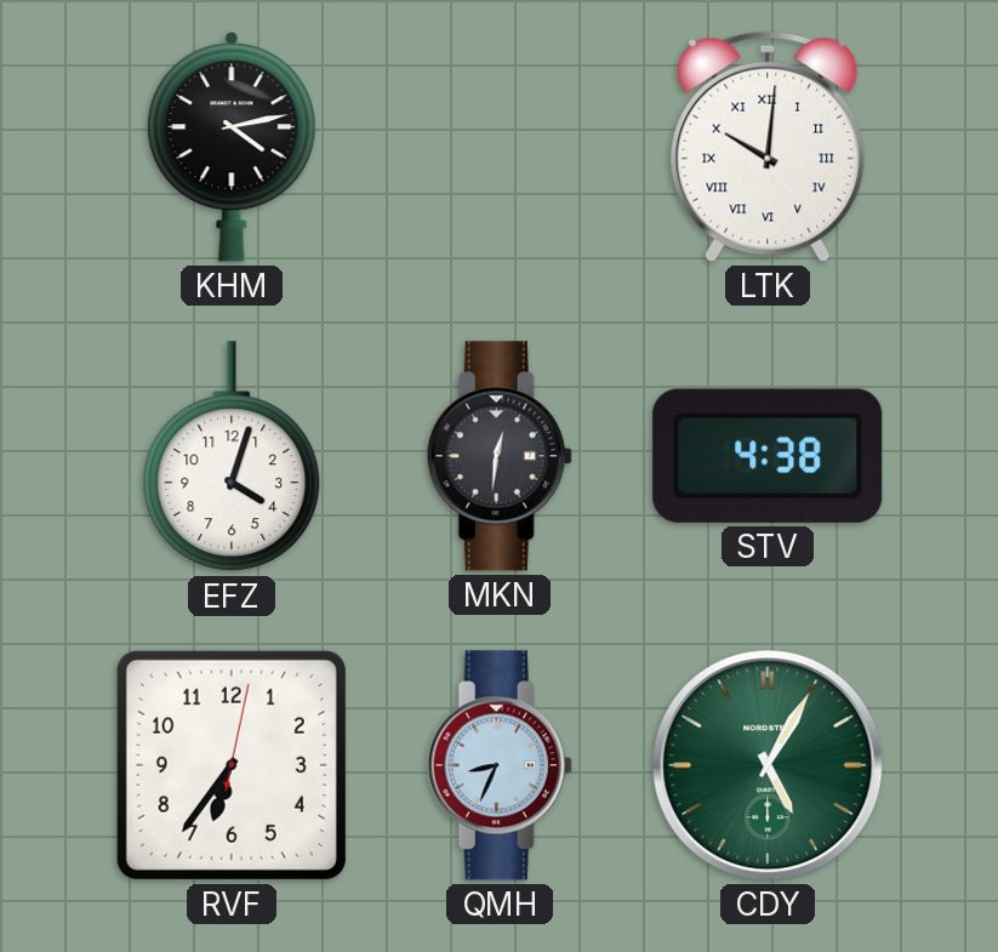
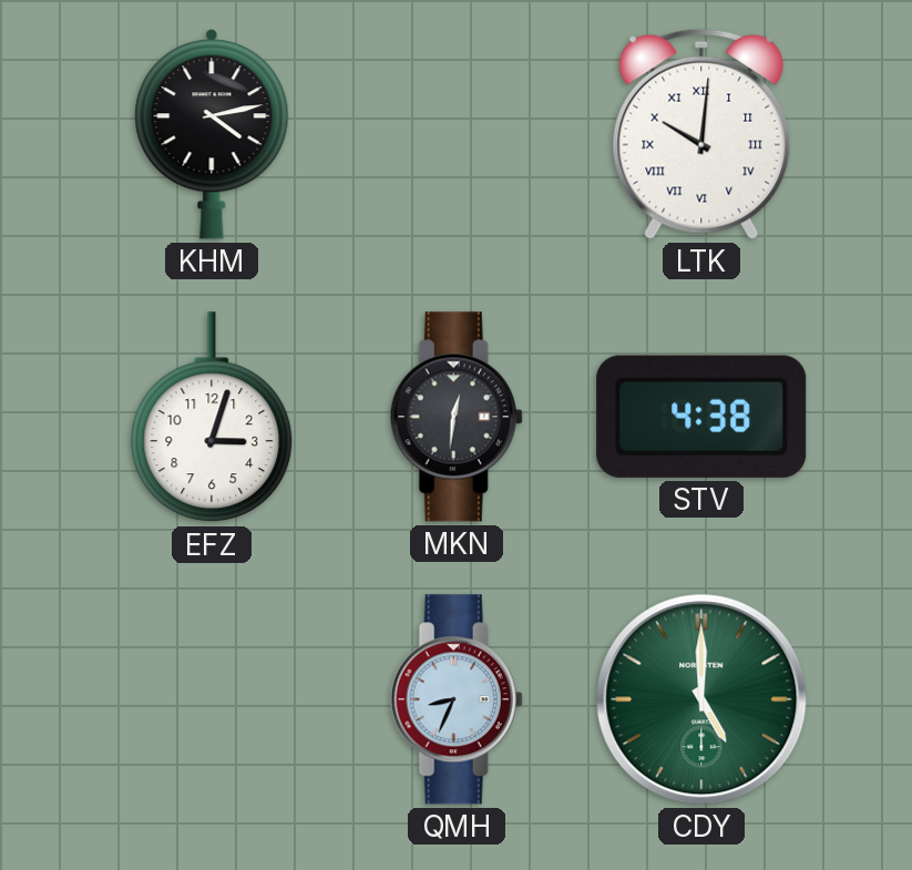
EFZ: 4:03 -> 3:03
RVF: 6:36 -> none
CDY: 5:05 -> 5:00
